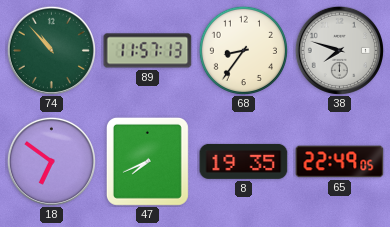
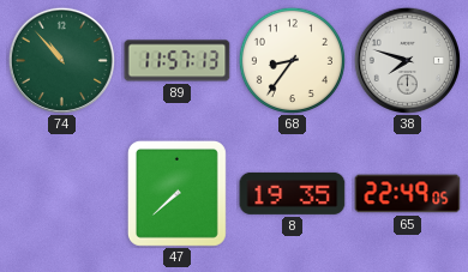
18: 6:51 -> none
47: 7:41 -> 7:38
